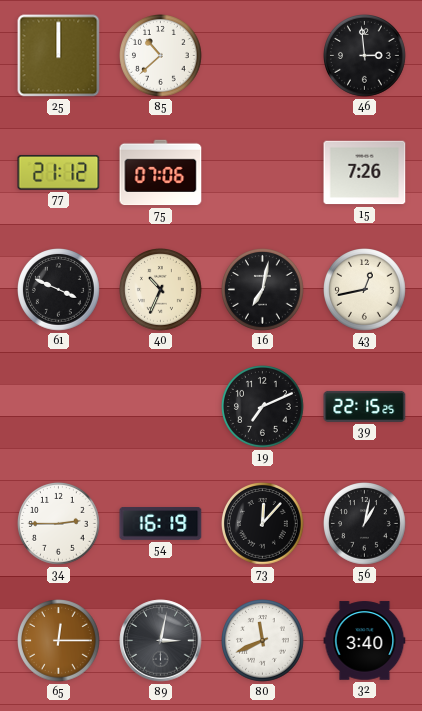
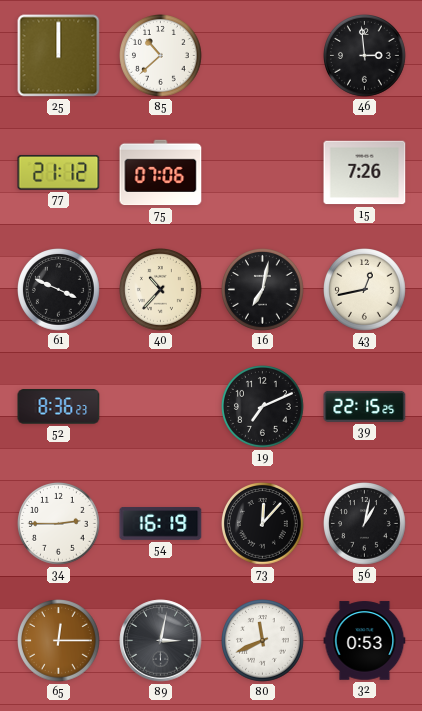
40: 10:34 -> 10:37
52: none -> 8:36
32: 3:40 -> 0:53
